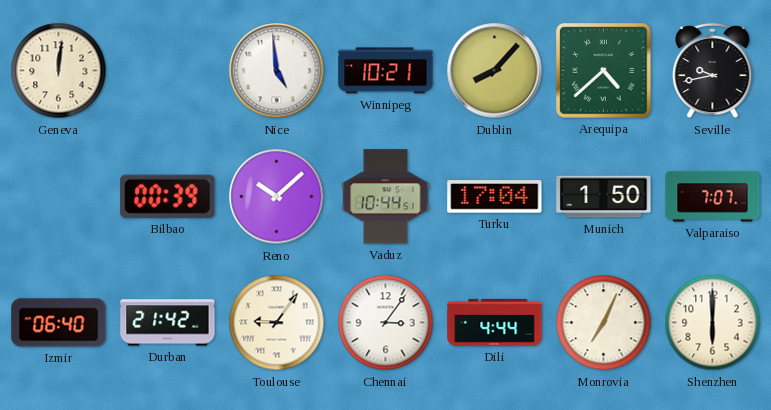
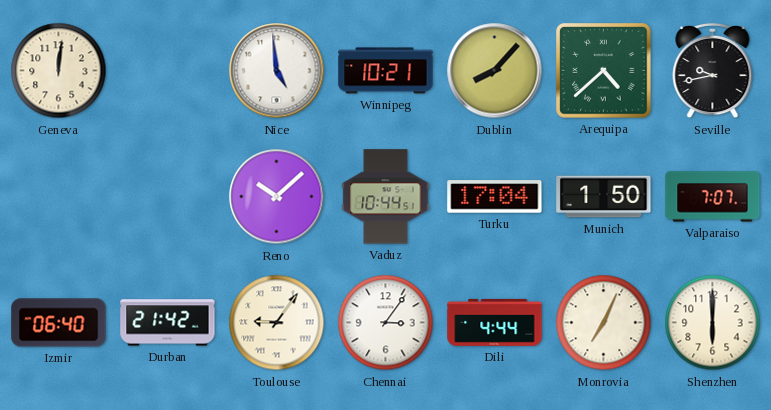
Bilbao: 00:39 -> none
